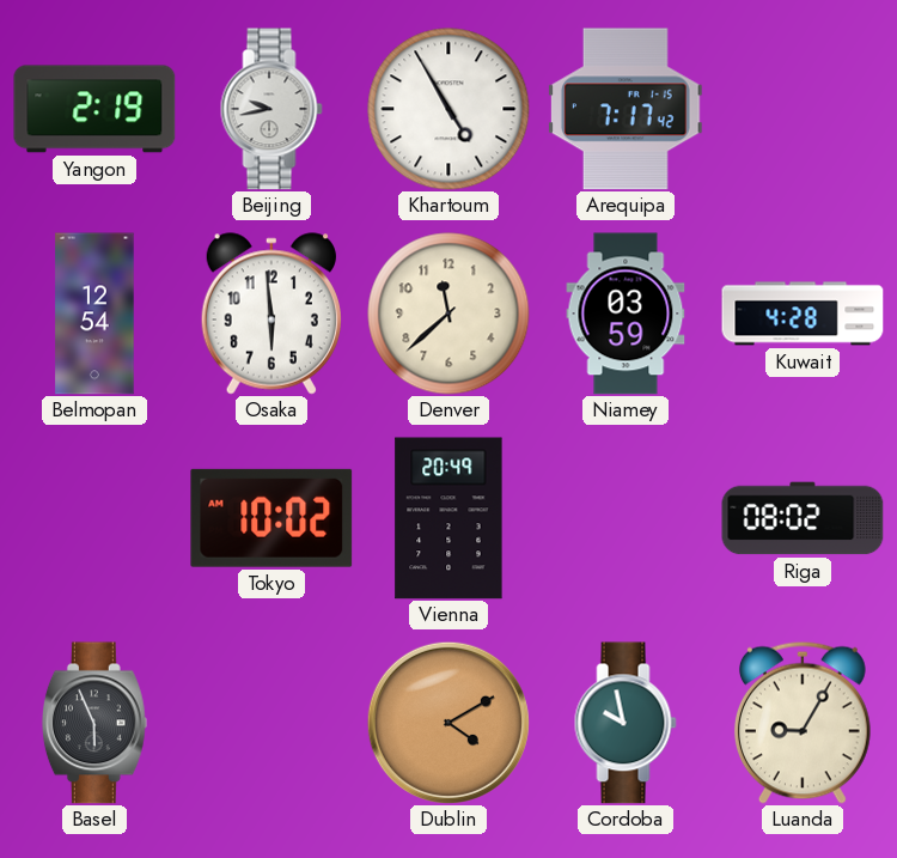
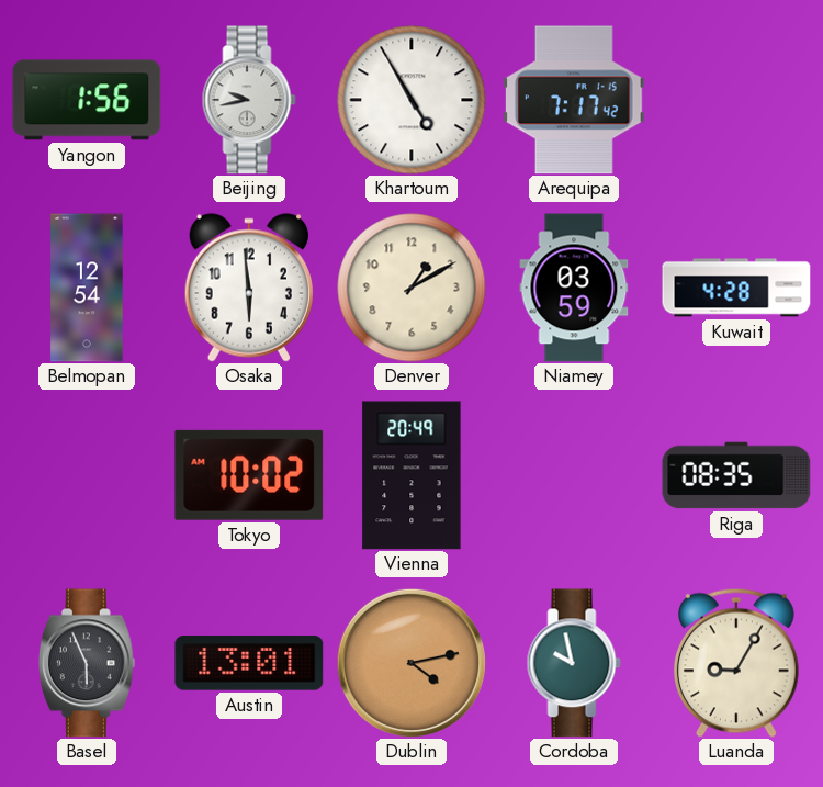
Yangon: 2:19 -> 1:56
Denver: 11:38 -> 1:10
Riga: 08:02 -> 08:35
Austin: none -> 13:01
Dublin: 4:10 -> 4:13
